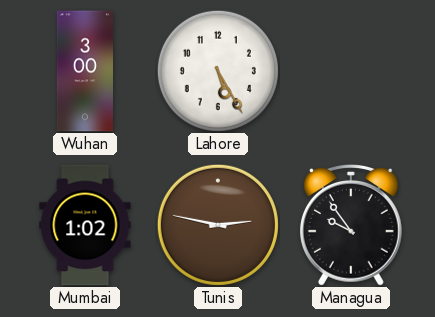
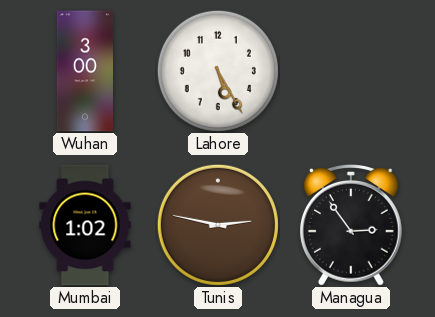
Managua: 9:54 -> 2:54
